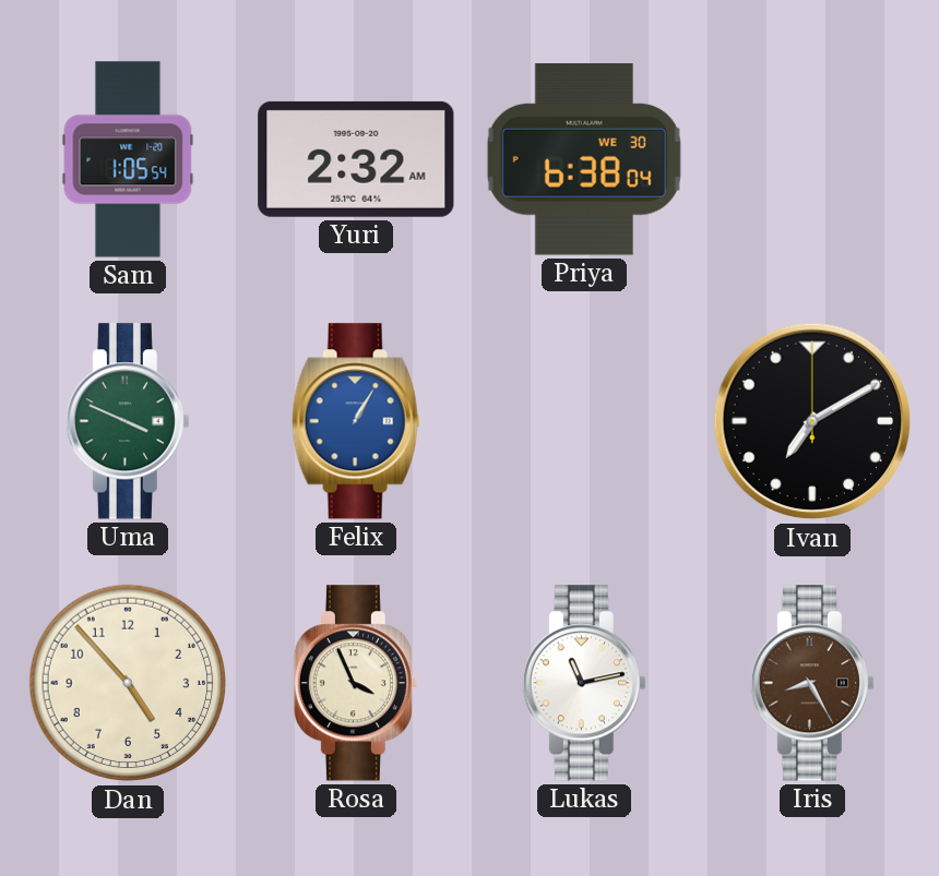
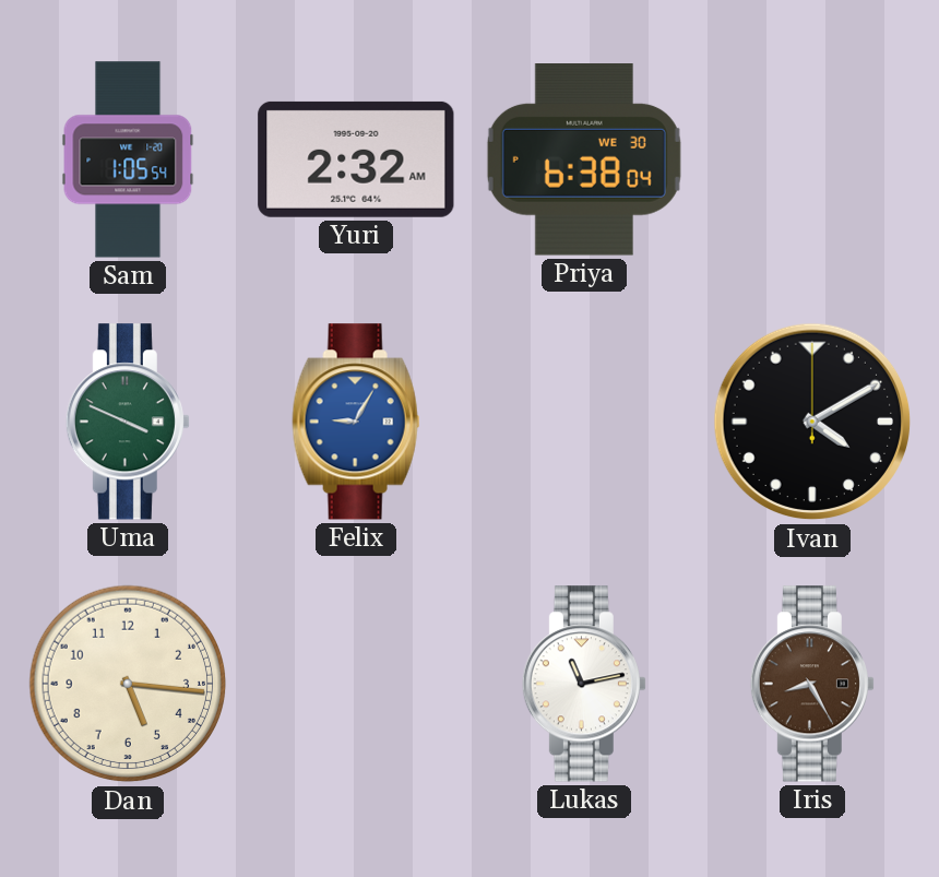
Felix: 1:05 -> 9:05
Ivan: 7:10 -> 4:10
Dan: 4:53 -> 5:16
Rosa: 3:56 -> none
